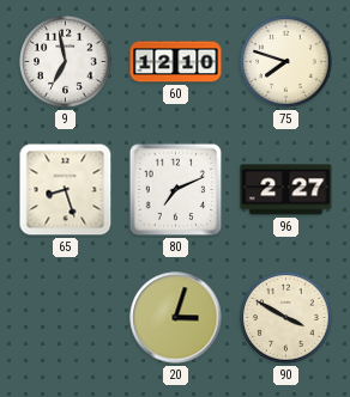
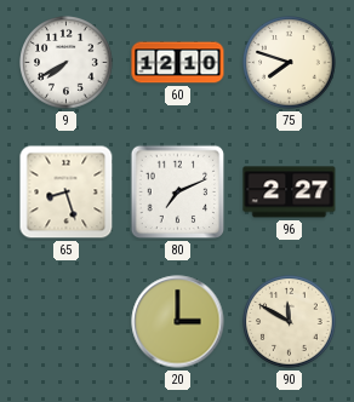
9: 6:58 -> 7:40
20: 3:03 -> 3:00
90: 3:50 -> 11:50
